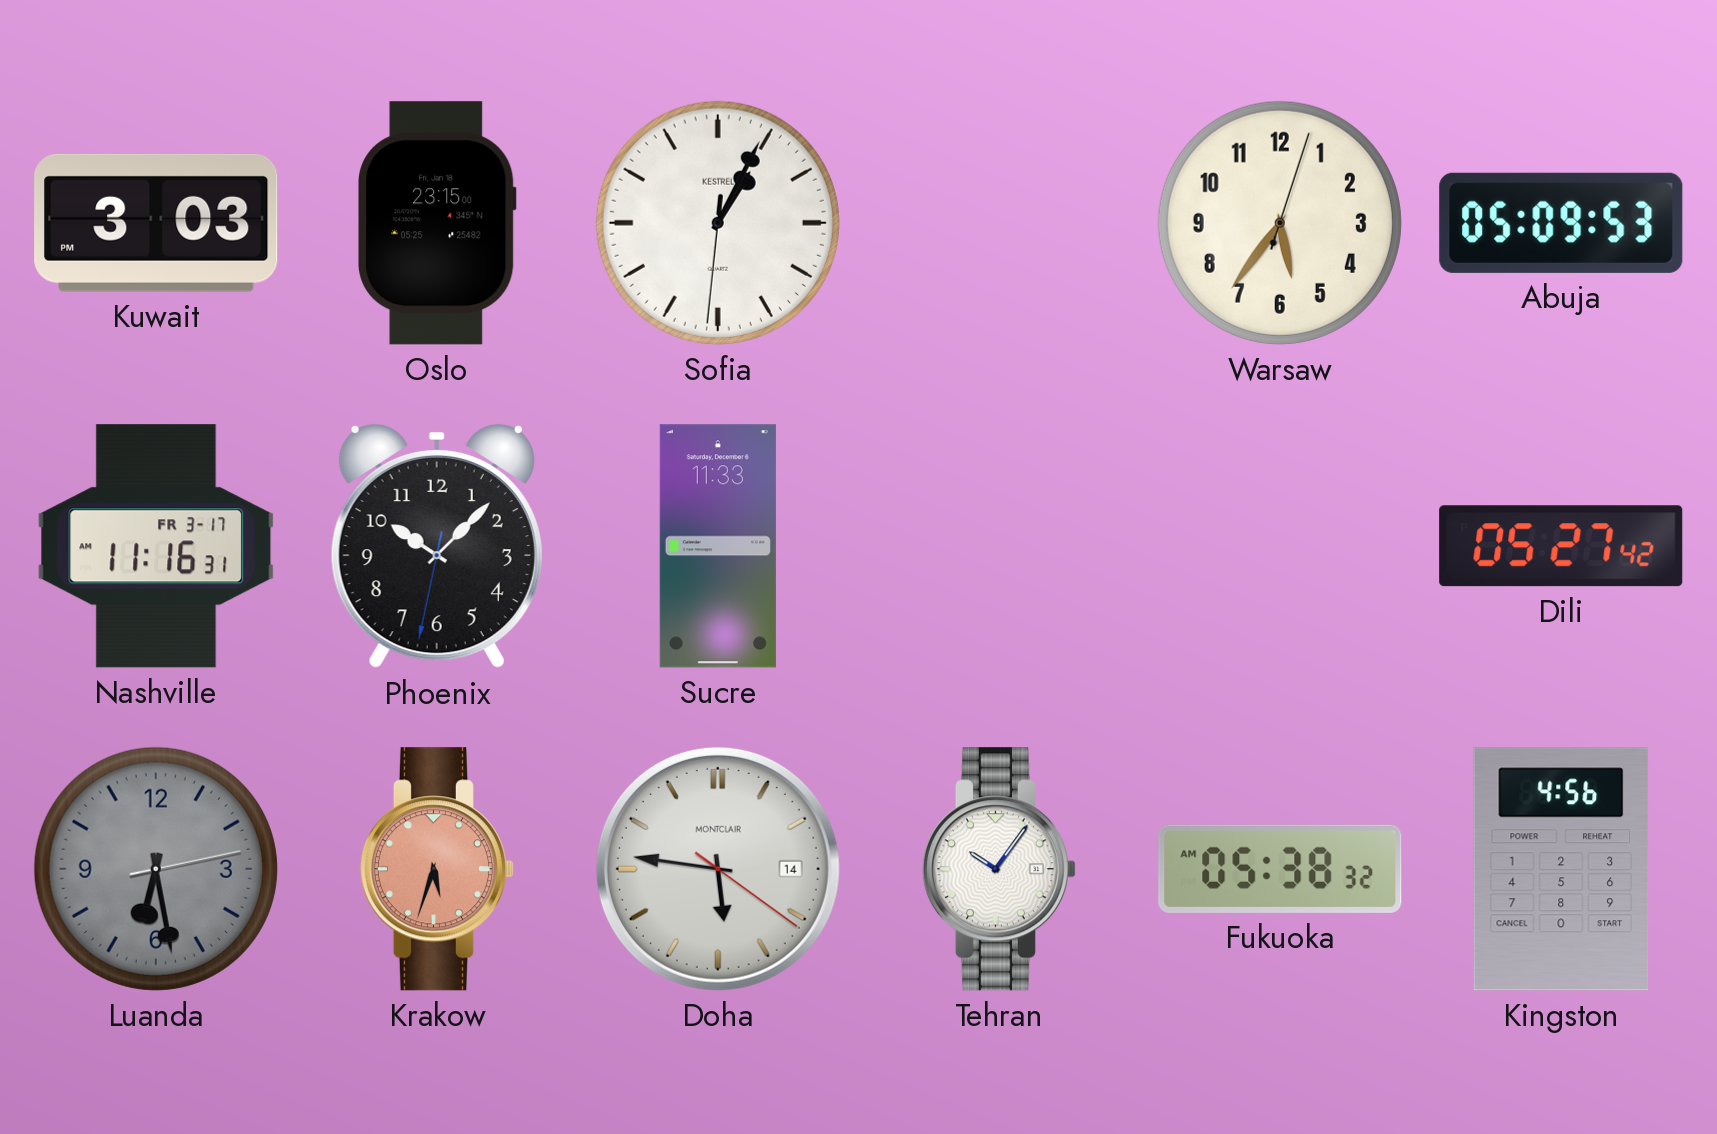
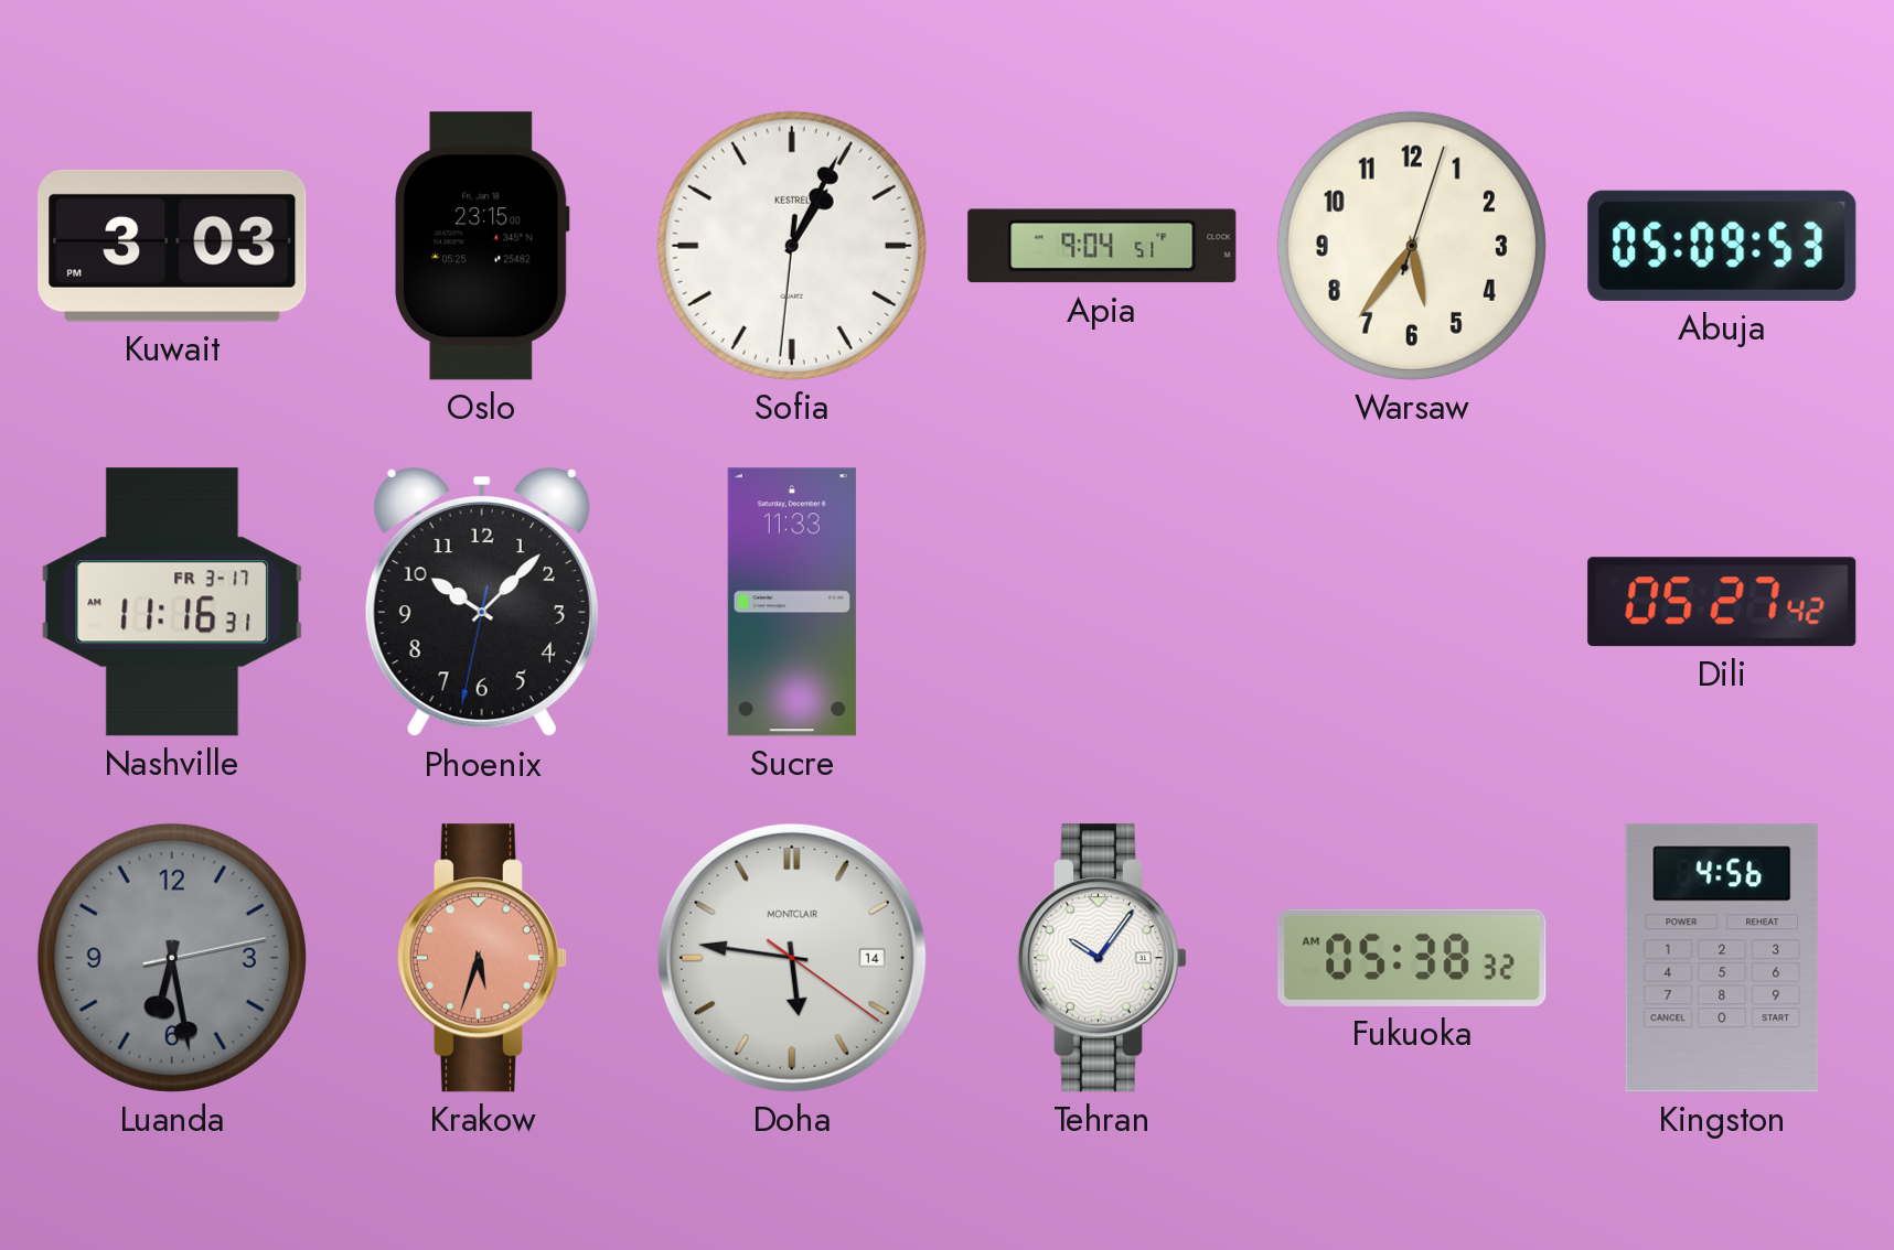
Apia: none -> 9:04
